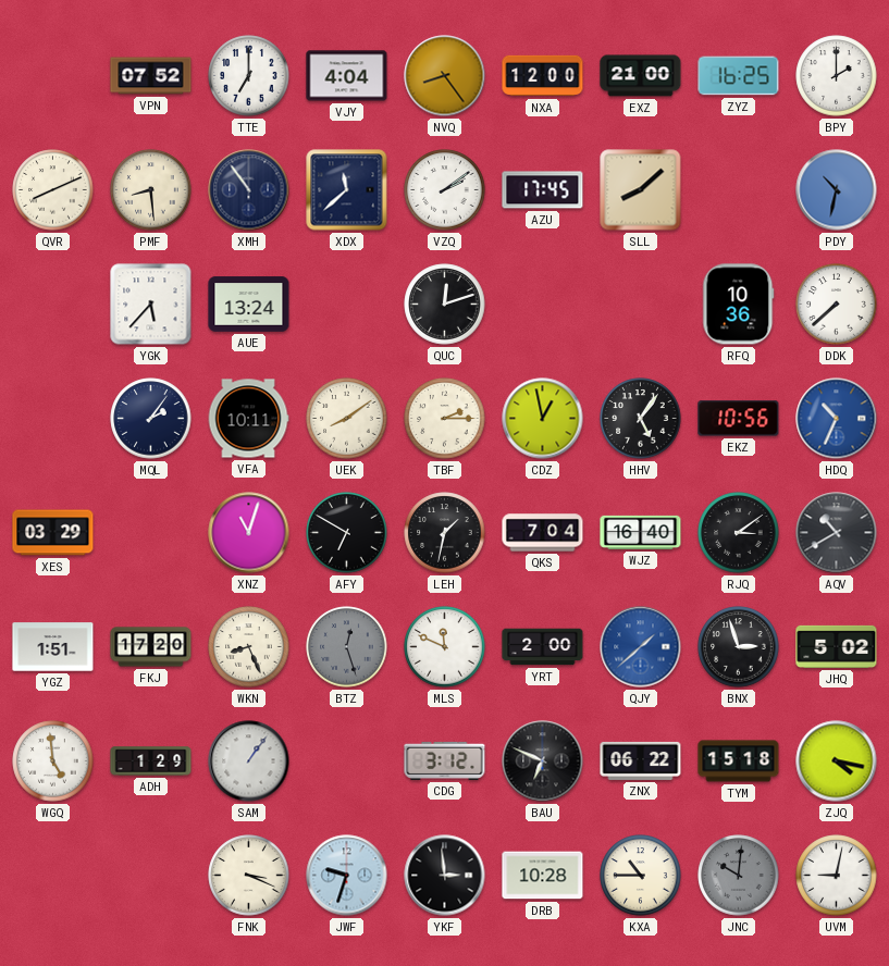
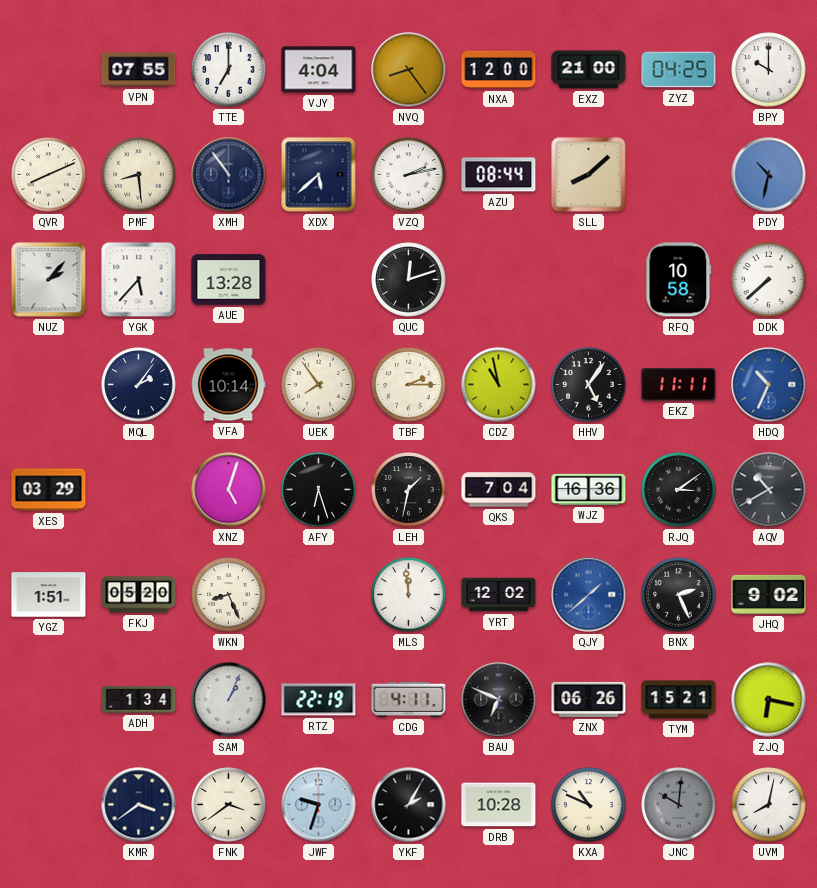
VPN: 07:52 -> 07:55
ZYZ: 16:25 -> 04:25
BPY: 2:00 -> 10:00
XDX: 11:38 -> 5:38
VZQ: 2:09 -> 2:13
AZU: 17:45 -> 08:44
NUZ: none -> 2:07
AUE: 13:24 -> 13:28
RFQ: 10:36 -> 10:58
VFA: 10:11 -> 10:14
UEK: 8:09 -> 7:54
CDZ: 12:58 -> 10:58
EKZ: 10:56 -> 11:11
XNZ: 11:03 -> 5:03
AFY: 6:50 -> 6:27
WJZ: 16:40 -> 16:36
FKJ: 17:20 -> 05:20
BTZ: 12:27 -> none
MLS: 11:49 -> 11:59
YRT: 2:00 -> 12:02
BNX: 2:57 -> 2:26
JHQ: 5:02 -> 9:02
WGQ: 4:59 -> none
ADH: 1:29 -> 1:34
SAM: 1:06 -> 1:04
RTZ: none -> 22:19
CDG: 3:12 -> 4:11
ZNX: 06:22 -> 06:26
TYM: 15:18 -> 15:21
ZJQ: 4:17 -> 6:17
KMR: none -> 3:39
FNK: 3:19 -> 3:39
YKF: 2:59 -> 2:05
KXA: 10:45 -> 10:49
UVM: 9:02 -> 8:02
